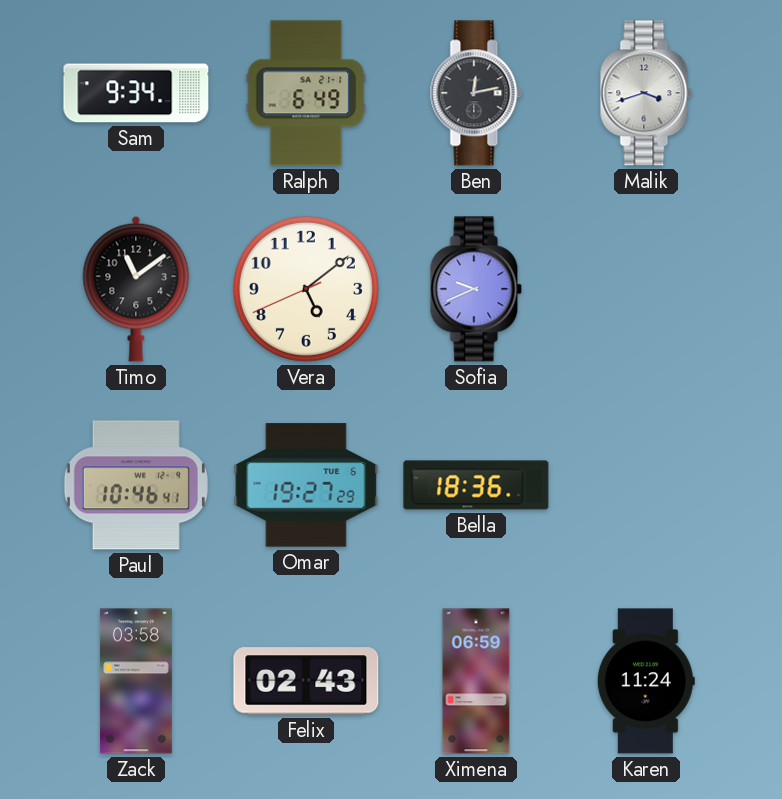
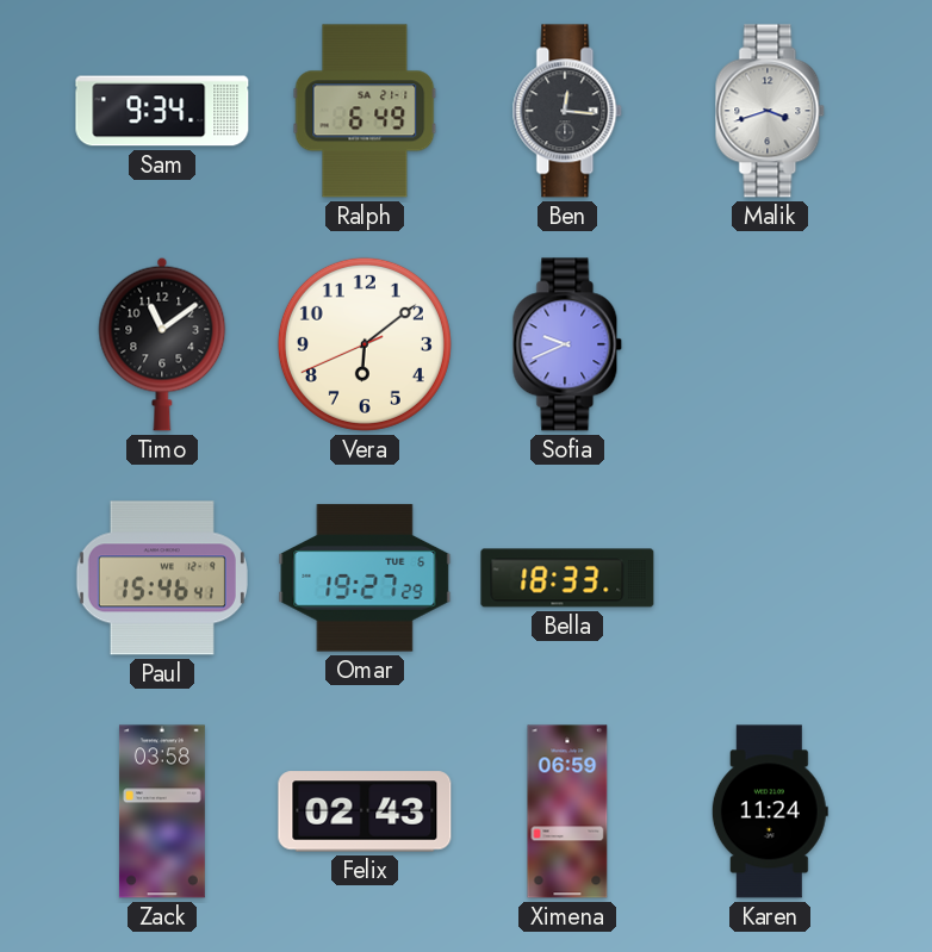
Ben: 12:13 -> 12:16
Vera: 5:08 -> 6:08
Paul: 10:46 -> 15:46
Bella: 18:36 -> 18:33
